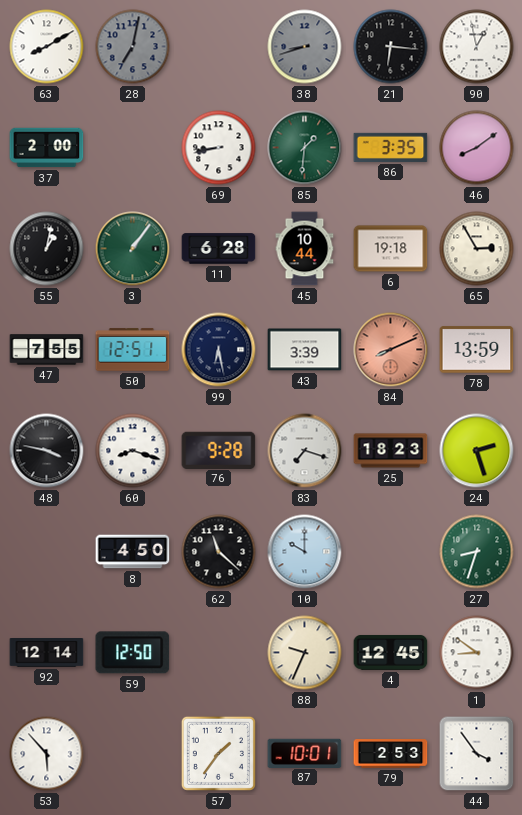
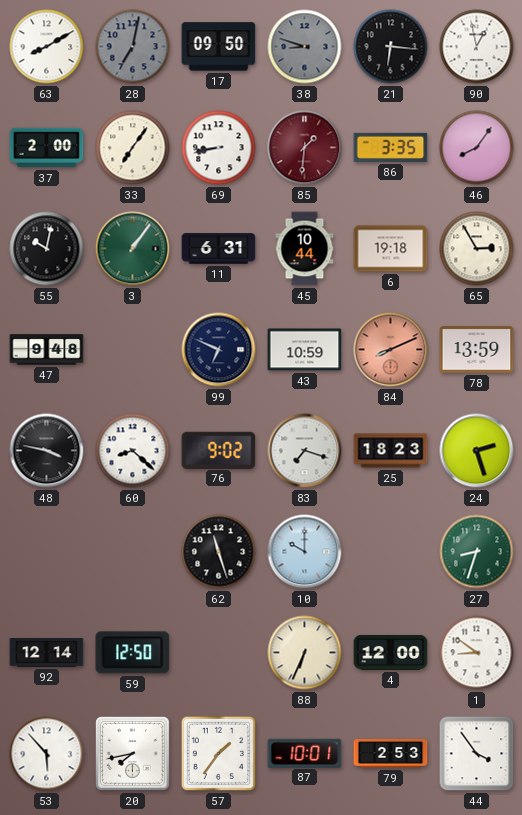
17: none -> 09:50
38: 8:42 -> 8:48
33: none -> 7:06
85 dial: green -> burgundy
46: 8:09 -> 8:06
55: 1:02 -> 10:02
11: 6:28 -> 6:31
47: 7:55 -> 9:48
50: 12:51 -> none
99: 6:28 -> 6:49
43: 3:39 -> 10:59
60: 8:18 -> 8:22
76: 9:28 -> 9:02
8: 4:50 -> none
62: 11:22 -> 11:27
88: 9:34 -> 6:34
4: 12:45 -> 12:00
20: none -> 7:43
